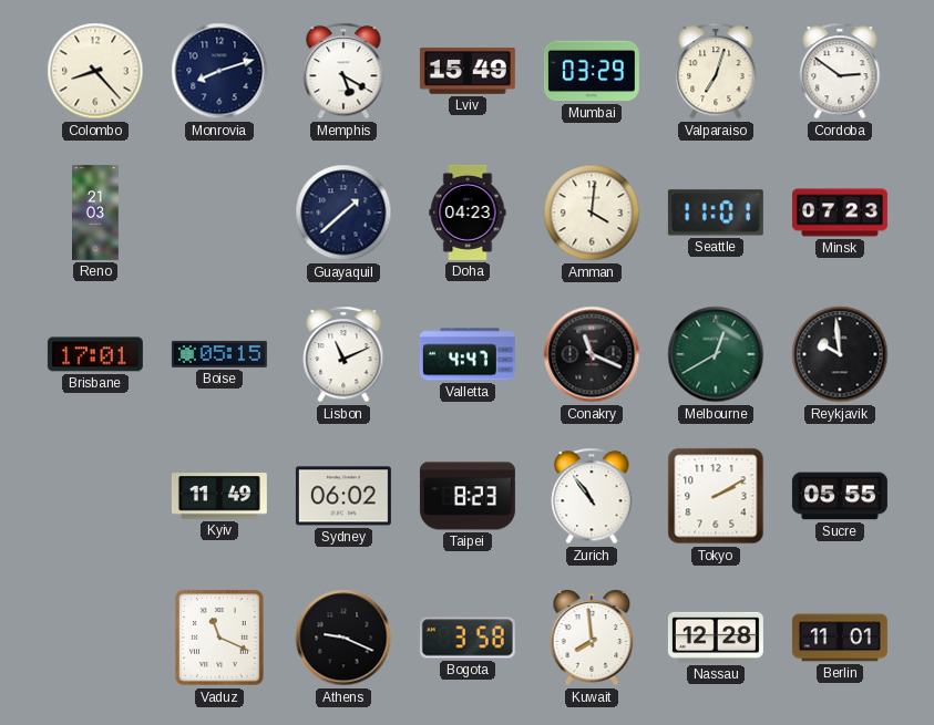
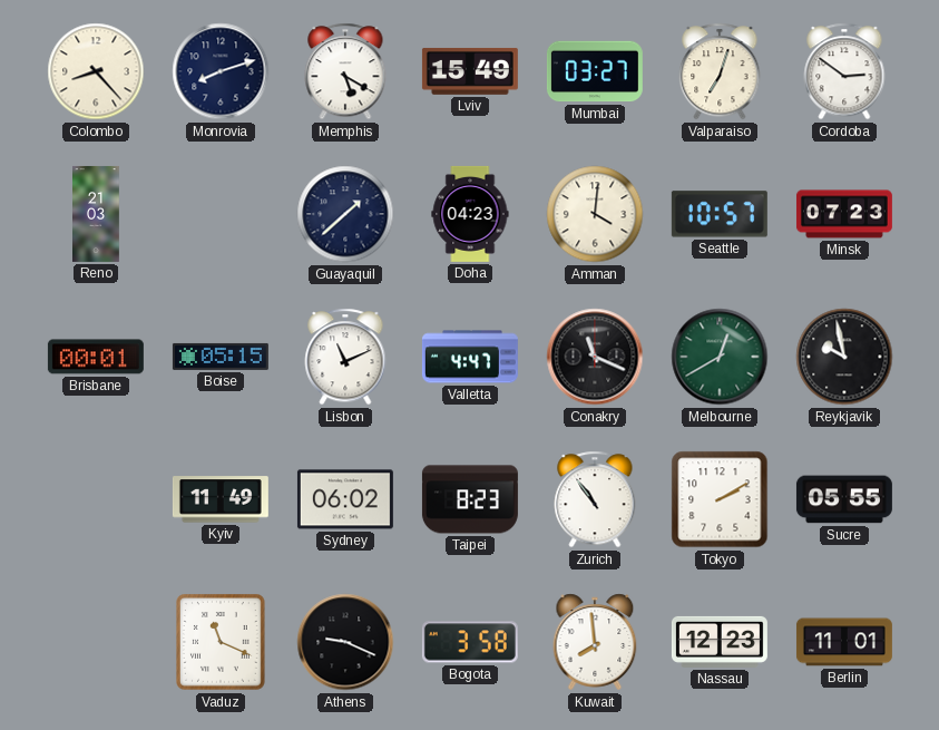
Mumbai: 03:29 -> 03:27
Seattle: 11:01 -> 10:57
Brisbane: 17:01 -> 00:01
Reykjavik: 9:59 -> 9:58
Nassau: 12:28 -> 12:23
